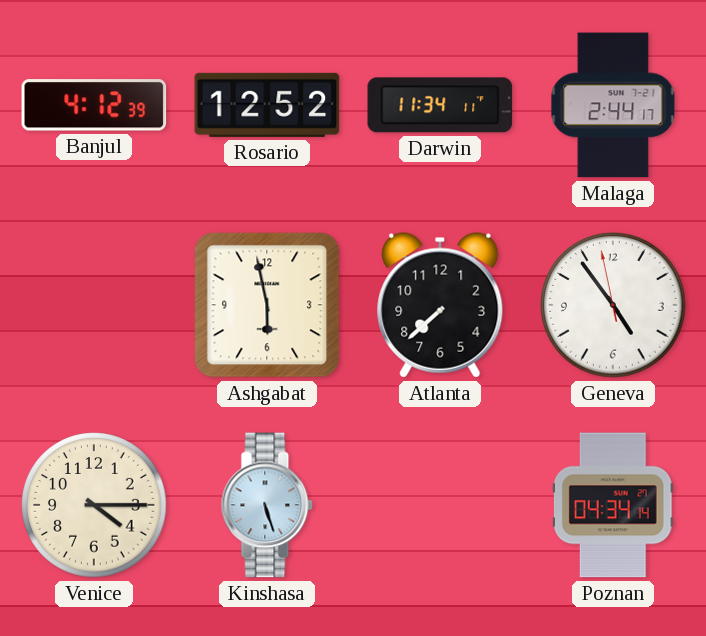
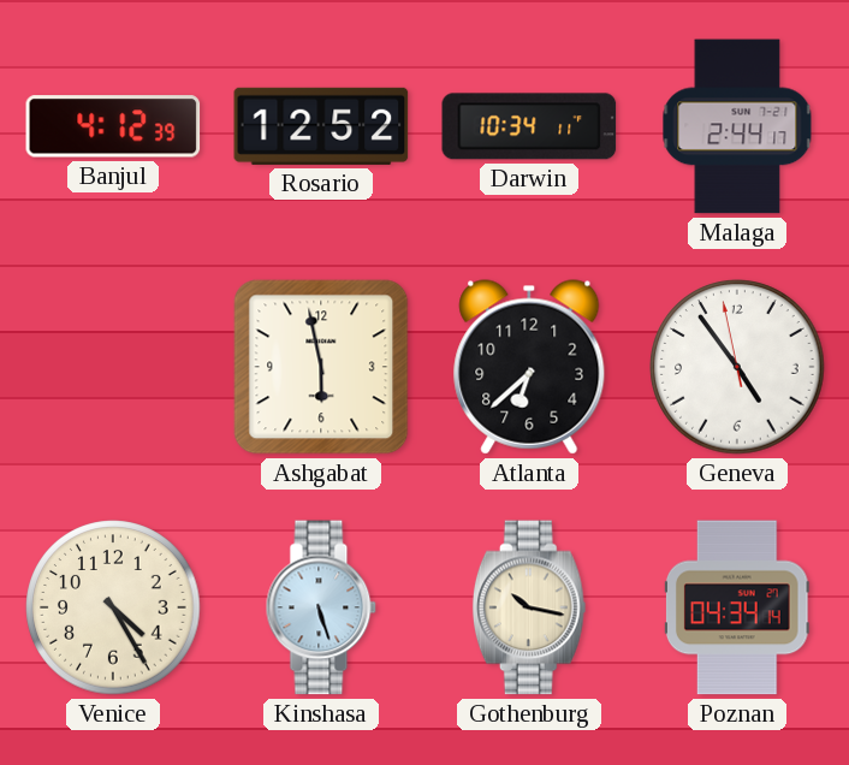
Darwin: 11:34 -> 10:34
Atlanta: 7:38 -> 6:38
Venice: 4:15 -> 4:25
Gothenburg: none -> 10:17
